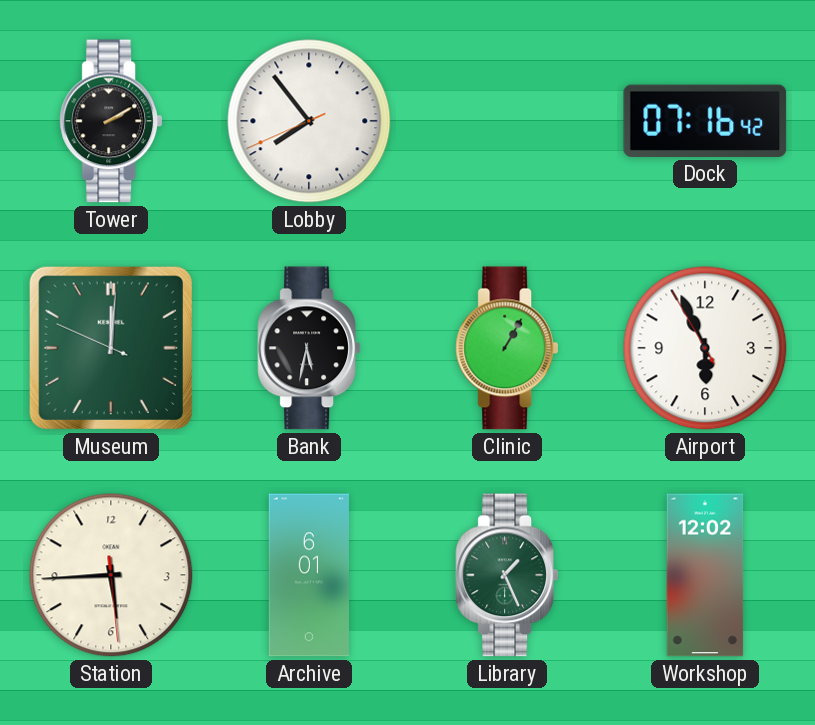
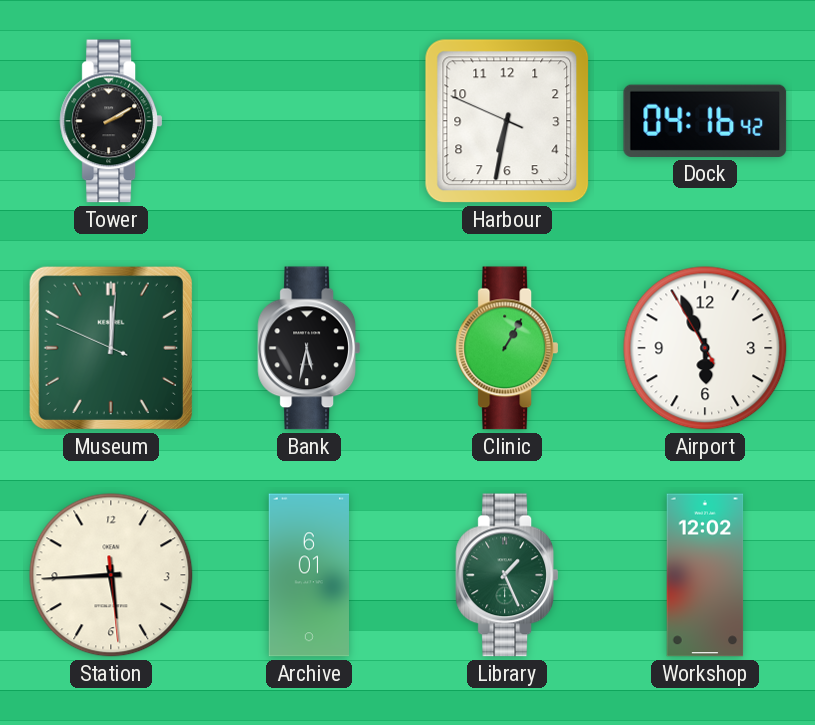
Lobby: 7:53 -> none
Harbour: none -> 6:31
Dock: 07:16 -> 04:16
